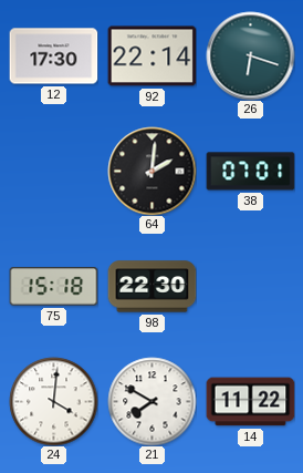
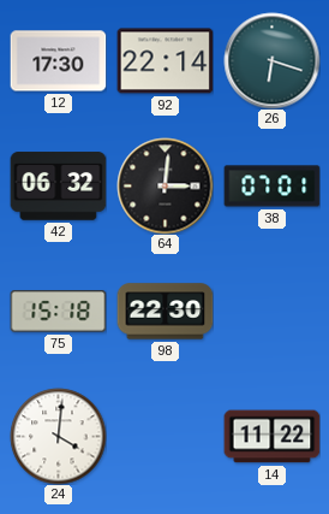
42: none -> 06:32
64: 2:01 -> 3:01
21: 7:50 -> none
